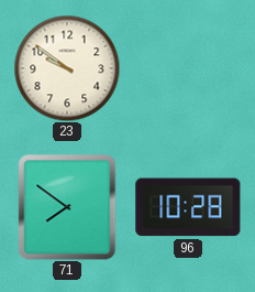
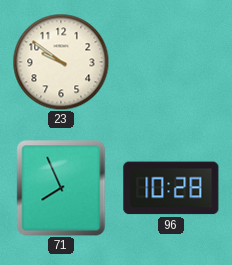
71: 7:51 -> 7:56
